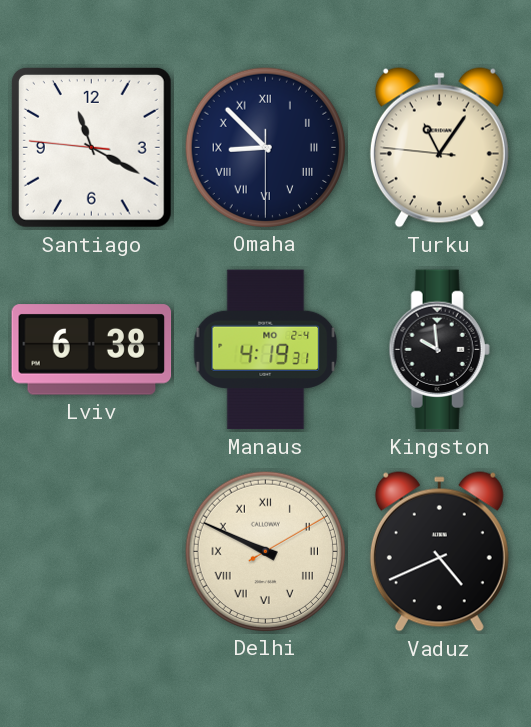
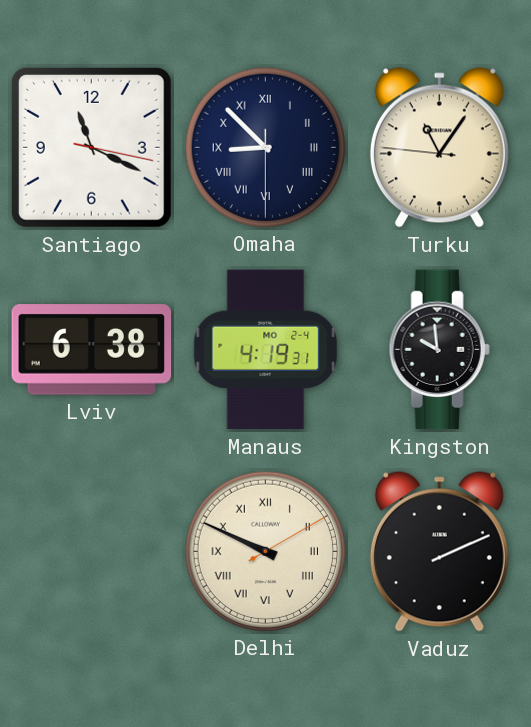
Santiago: 11:19:46 -> 11:19:17
Vaduz: 4:41 -> 2:11
